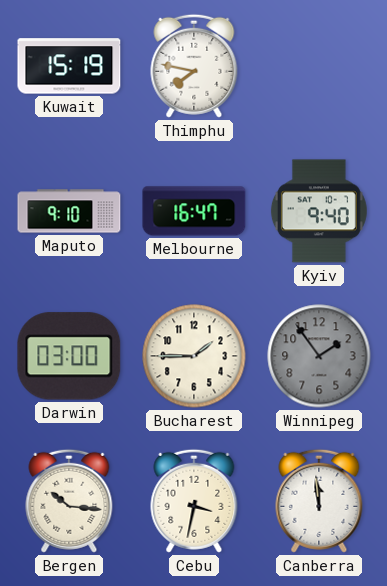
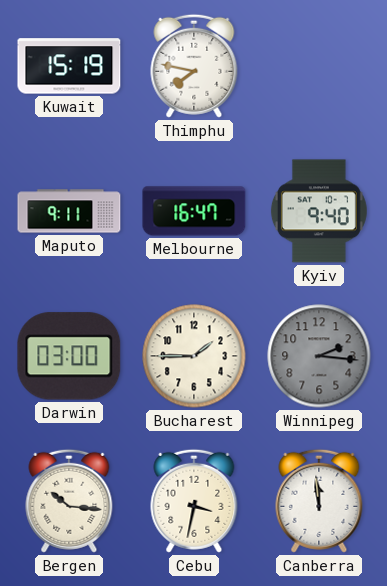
Maputo: 9:10 -> 9:11
Winnipeg: 1:54 -> 2:16
